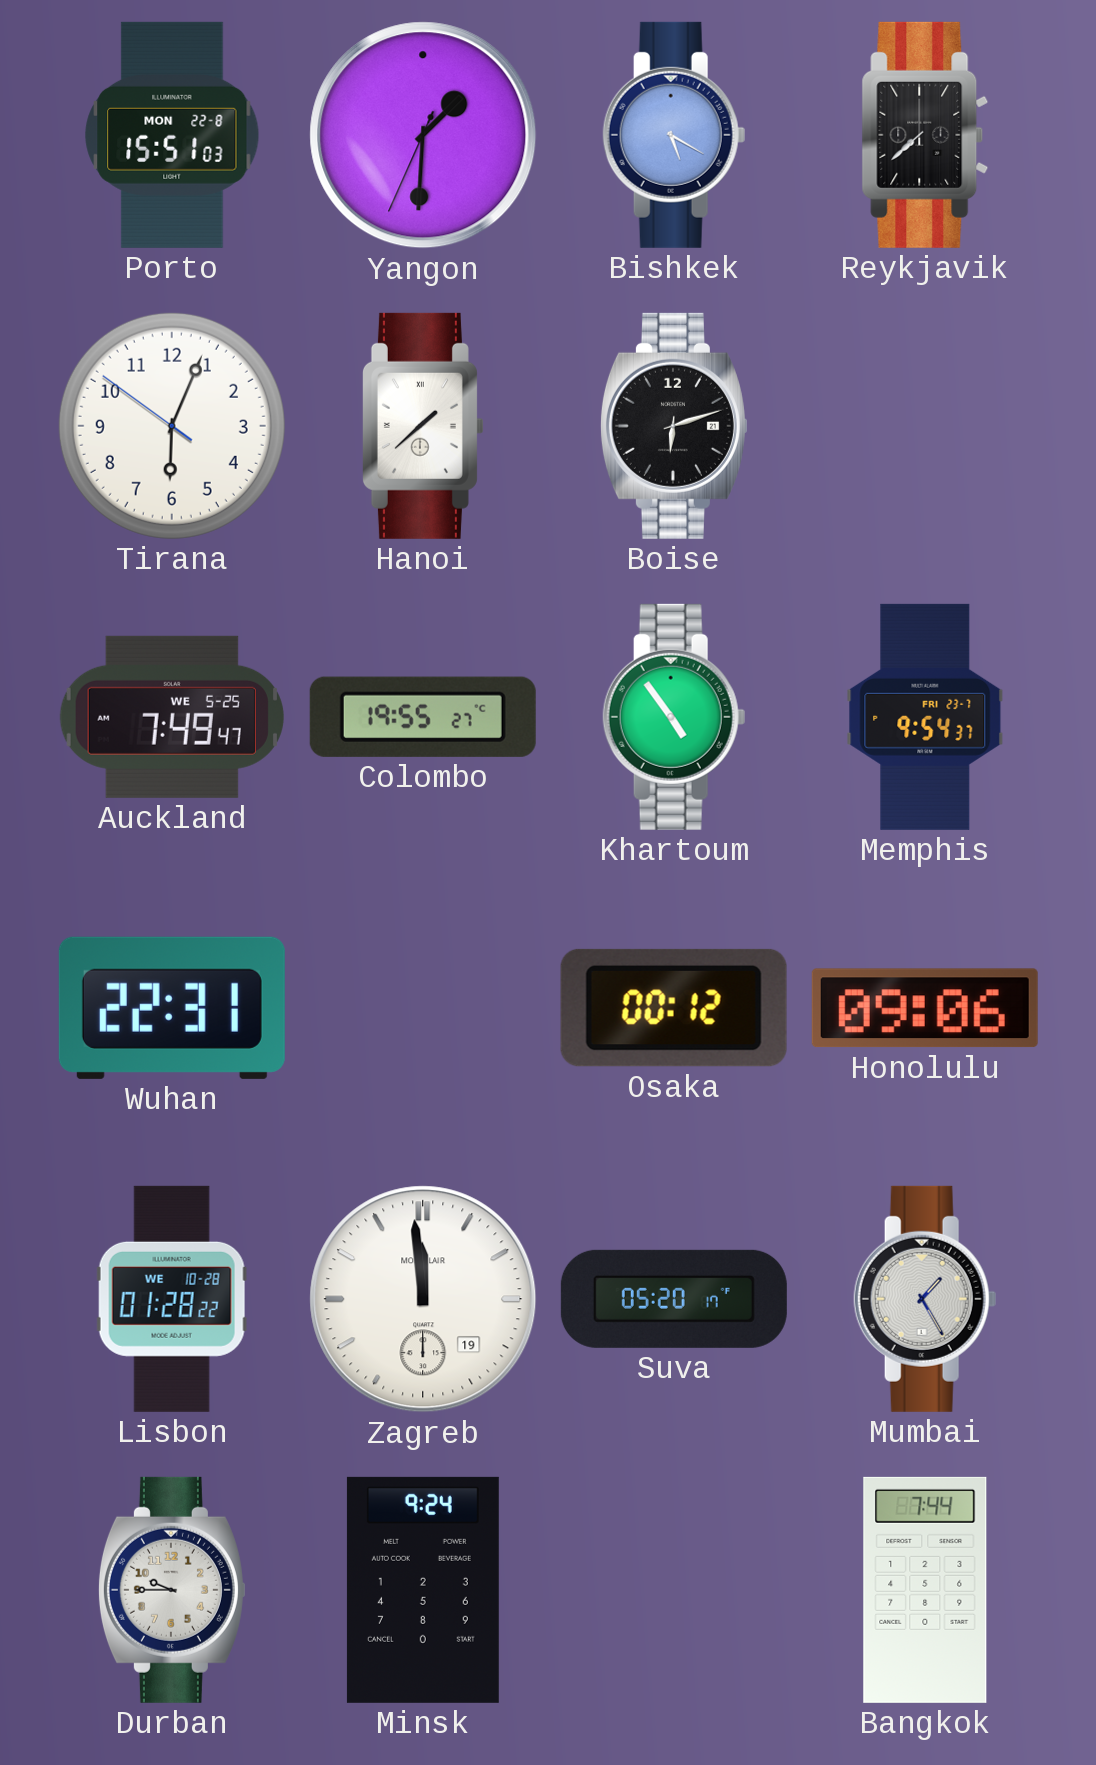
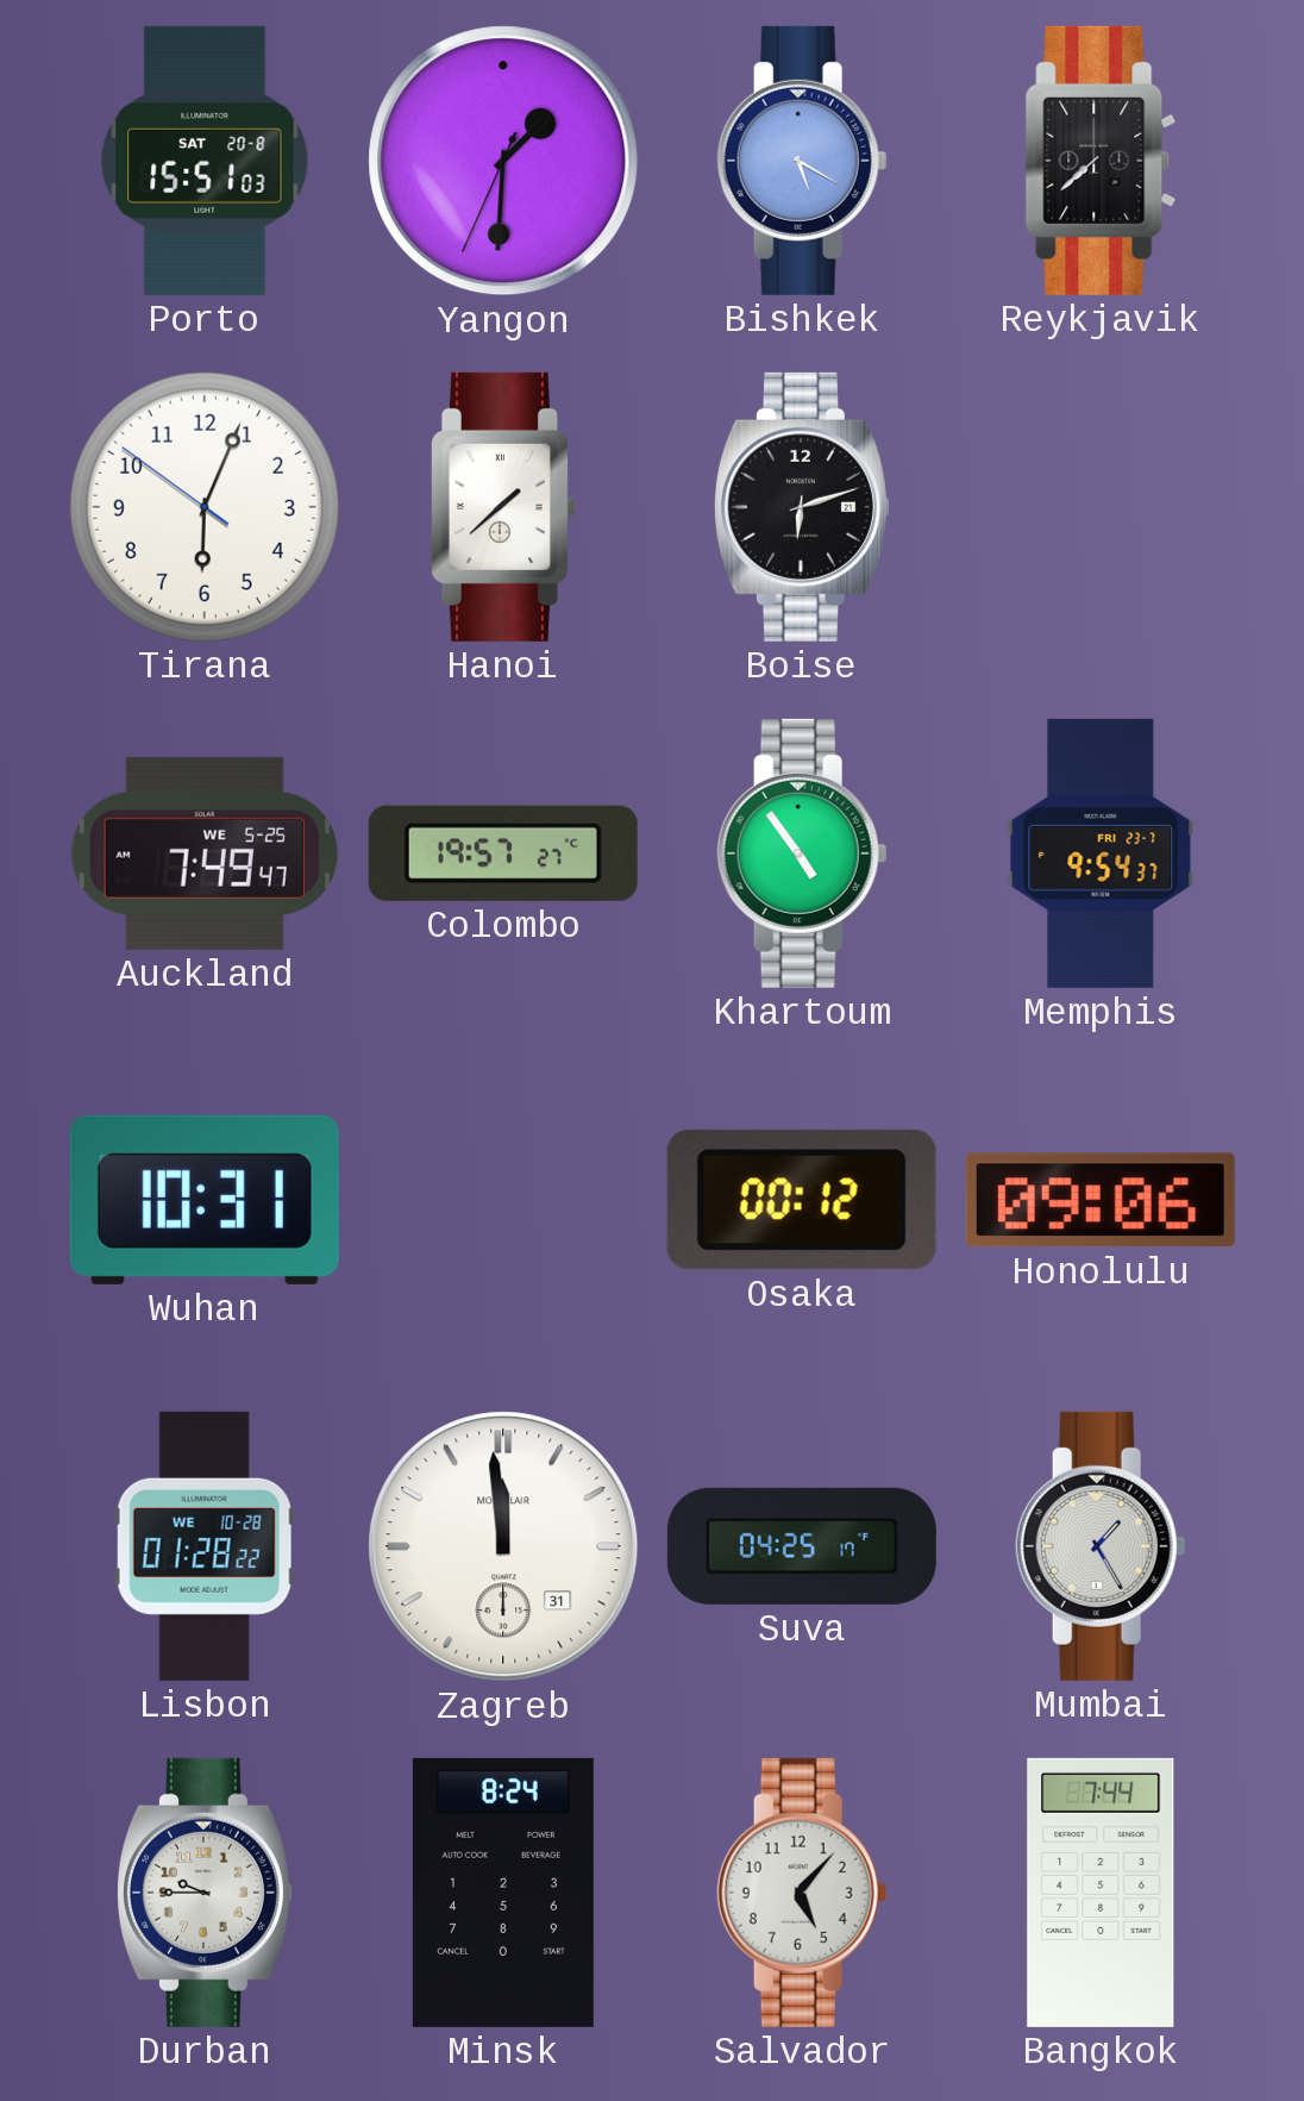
Porto date: MON 22-8 -> SAT 20-8
Colombo: 19:55 -> 19:57
Wuhan: 22:31 -> 10:31
Zagreb date: 19 -> 31
Suva: 05:20 -> 04:25
Minsk: 9:24 -> 8:24
Salvador: none -> 5:07
